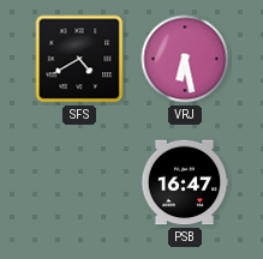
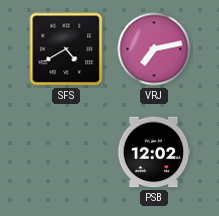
VRJ: 6:28 -> 7:13
PSB: 16:47 -> 12:02
